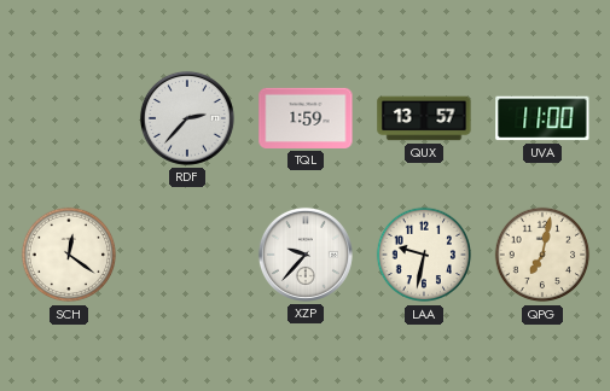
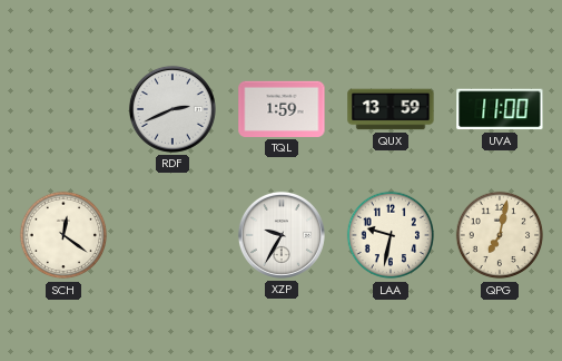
RDF: 2:37 -> 2:41
QUX: 13:57 -> 13:59
XZP: 9:37 -> 9:35
